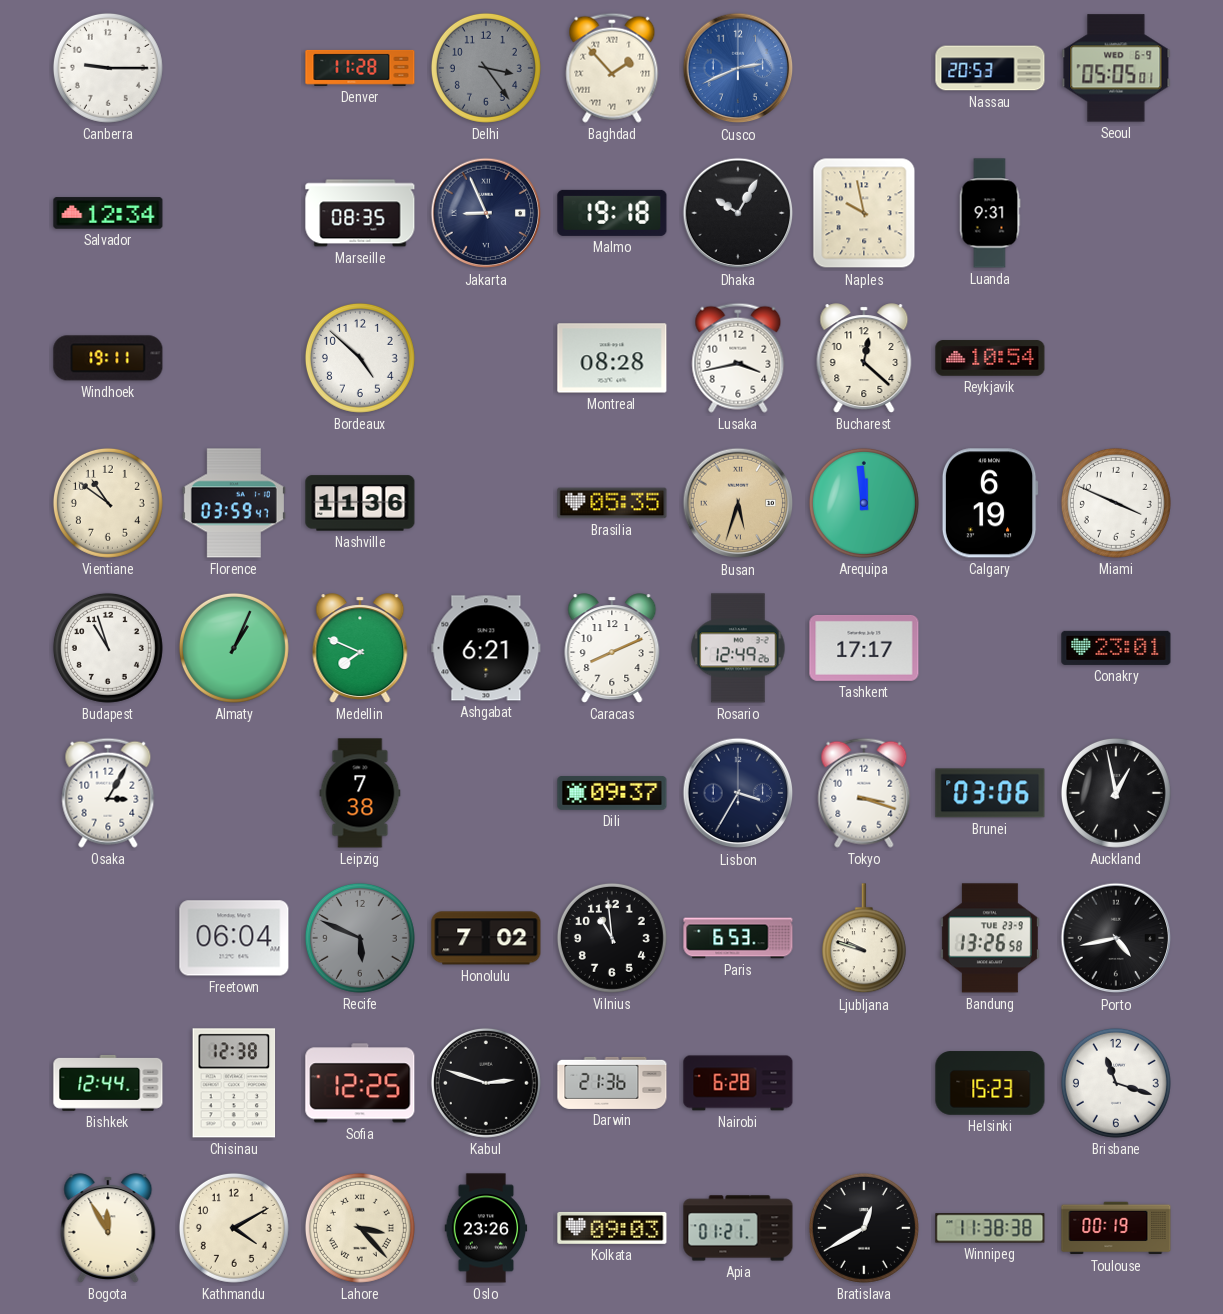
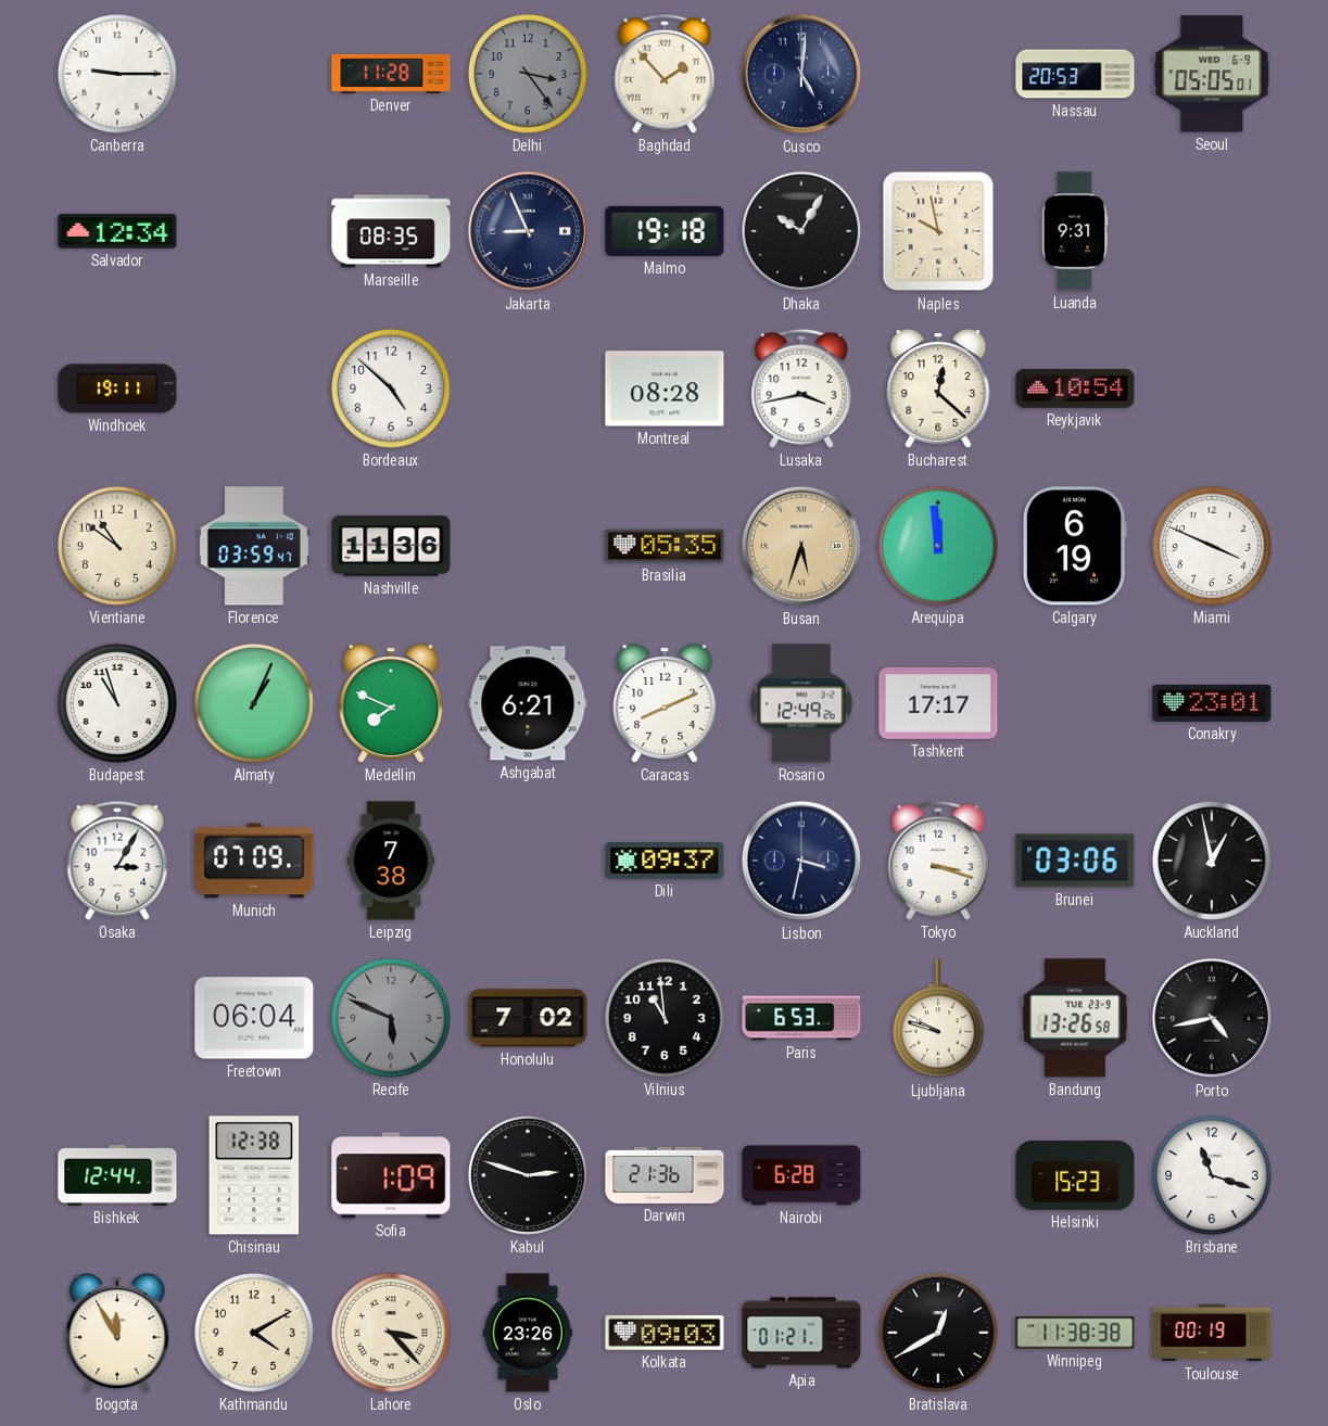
Cusco: 2:41 -> 5:01
Cusco dial: blue -> navy
Munich: none -> 07:09
Lisbon: 3:35 -> 3:32
Sofia: 12:25 -> 1:09
